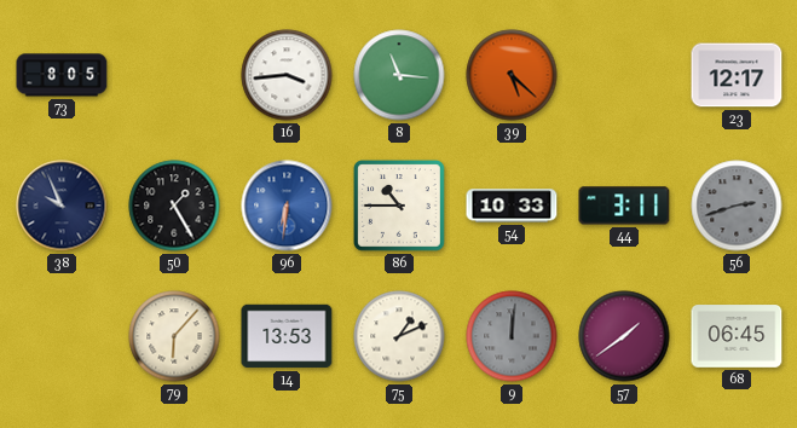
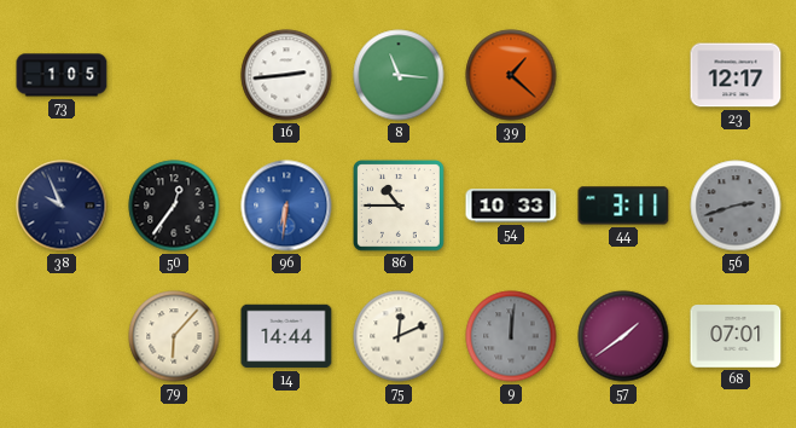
73: 8:05 -> 1:05
16: 3:44 -> 2:44
39: 5:22 -> 1:22
50: 1:25 -> 12:36
14: 13:53 -> 14:44
75: 1:11 -> 12:11
68: 06:45 -> 07:01
